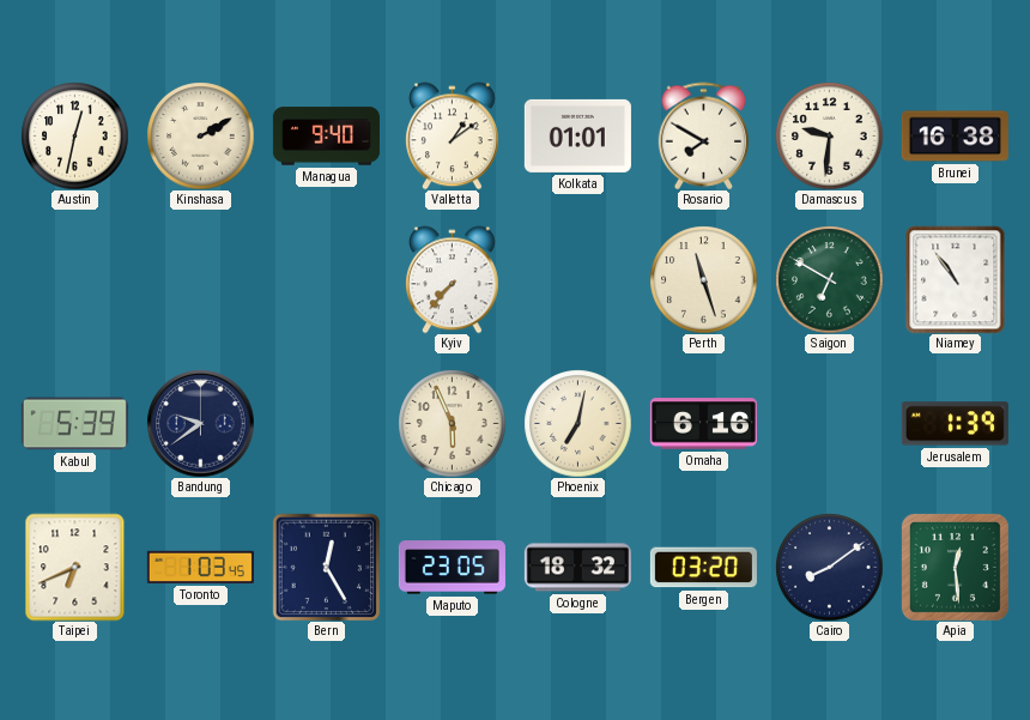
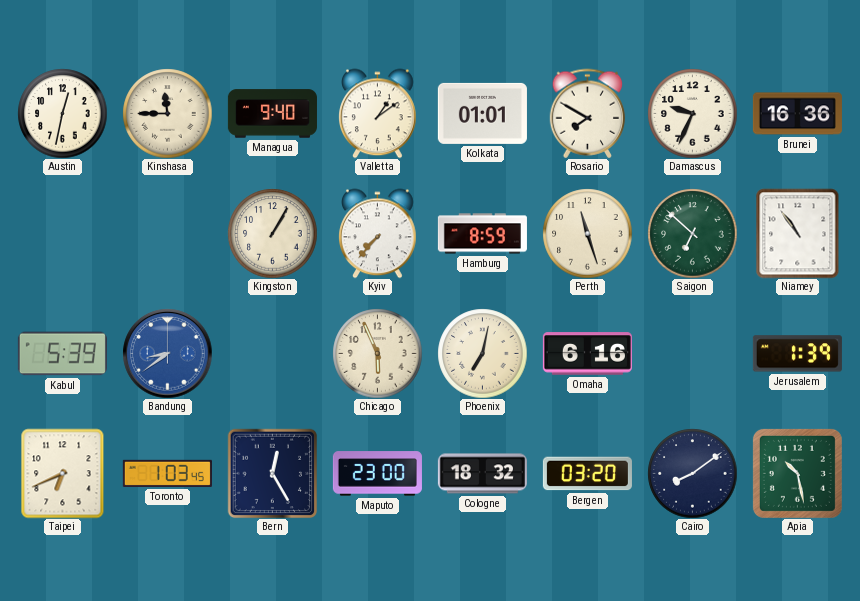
Kinshasa: 2:10 -> 11:45
Damascus: 9:31 -> 9:34
Brunei: 16:38 -> 16:36
Kingston: none -> 1:05
Hamburg: none -> 8:59
Saigon: 6:50 -> 6:52
Bandung: 9:39 -> 8:39
Bandung dial: navy -> blue
Maputo: 23:05 -> 23:00
Apia: 12:29 -> 10:28
